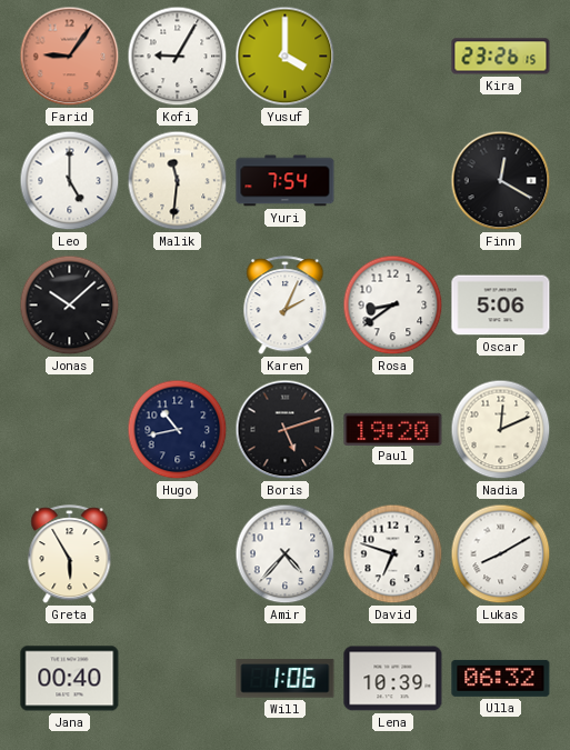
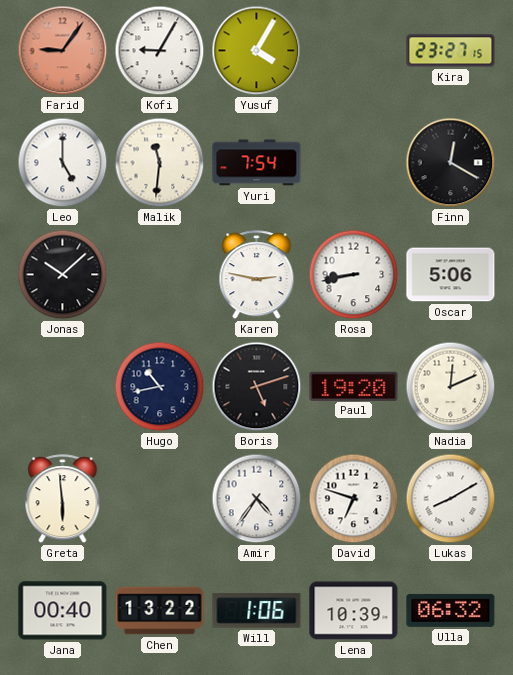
Yusuf: 4:00 -> 4:05
Kira: 23:26 -> 23:27
Karen: 2:04 -> 2:47
Rosa: 8:39 -> 8:43
Greta: 5:55 -> 5:59
Amir: 4:37 -> 4:36
Chen: none -> 13:22
